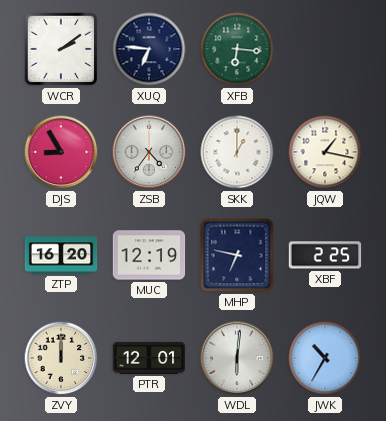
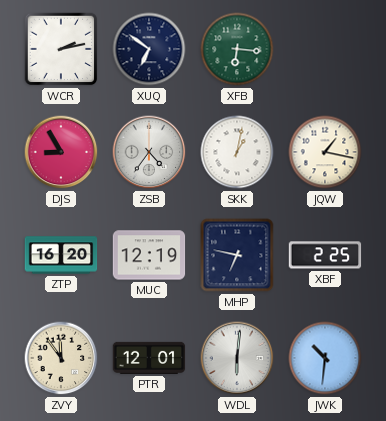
WCR: 2:09 -> 2:13
XUQ: 6:46 -> 6:51
SKK: 1:00 -> 1:02
ZVY: 12:00 -> 11:54
JWK: 10:35 -> 10:31
